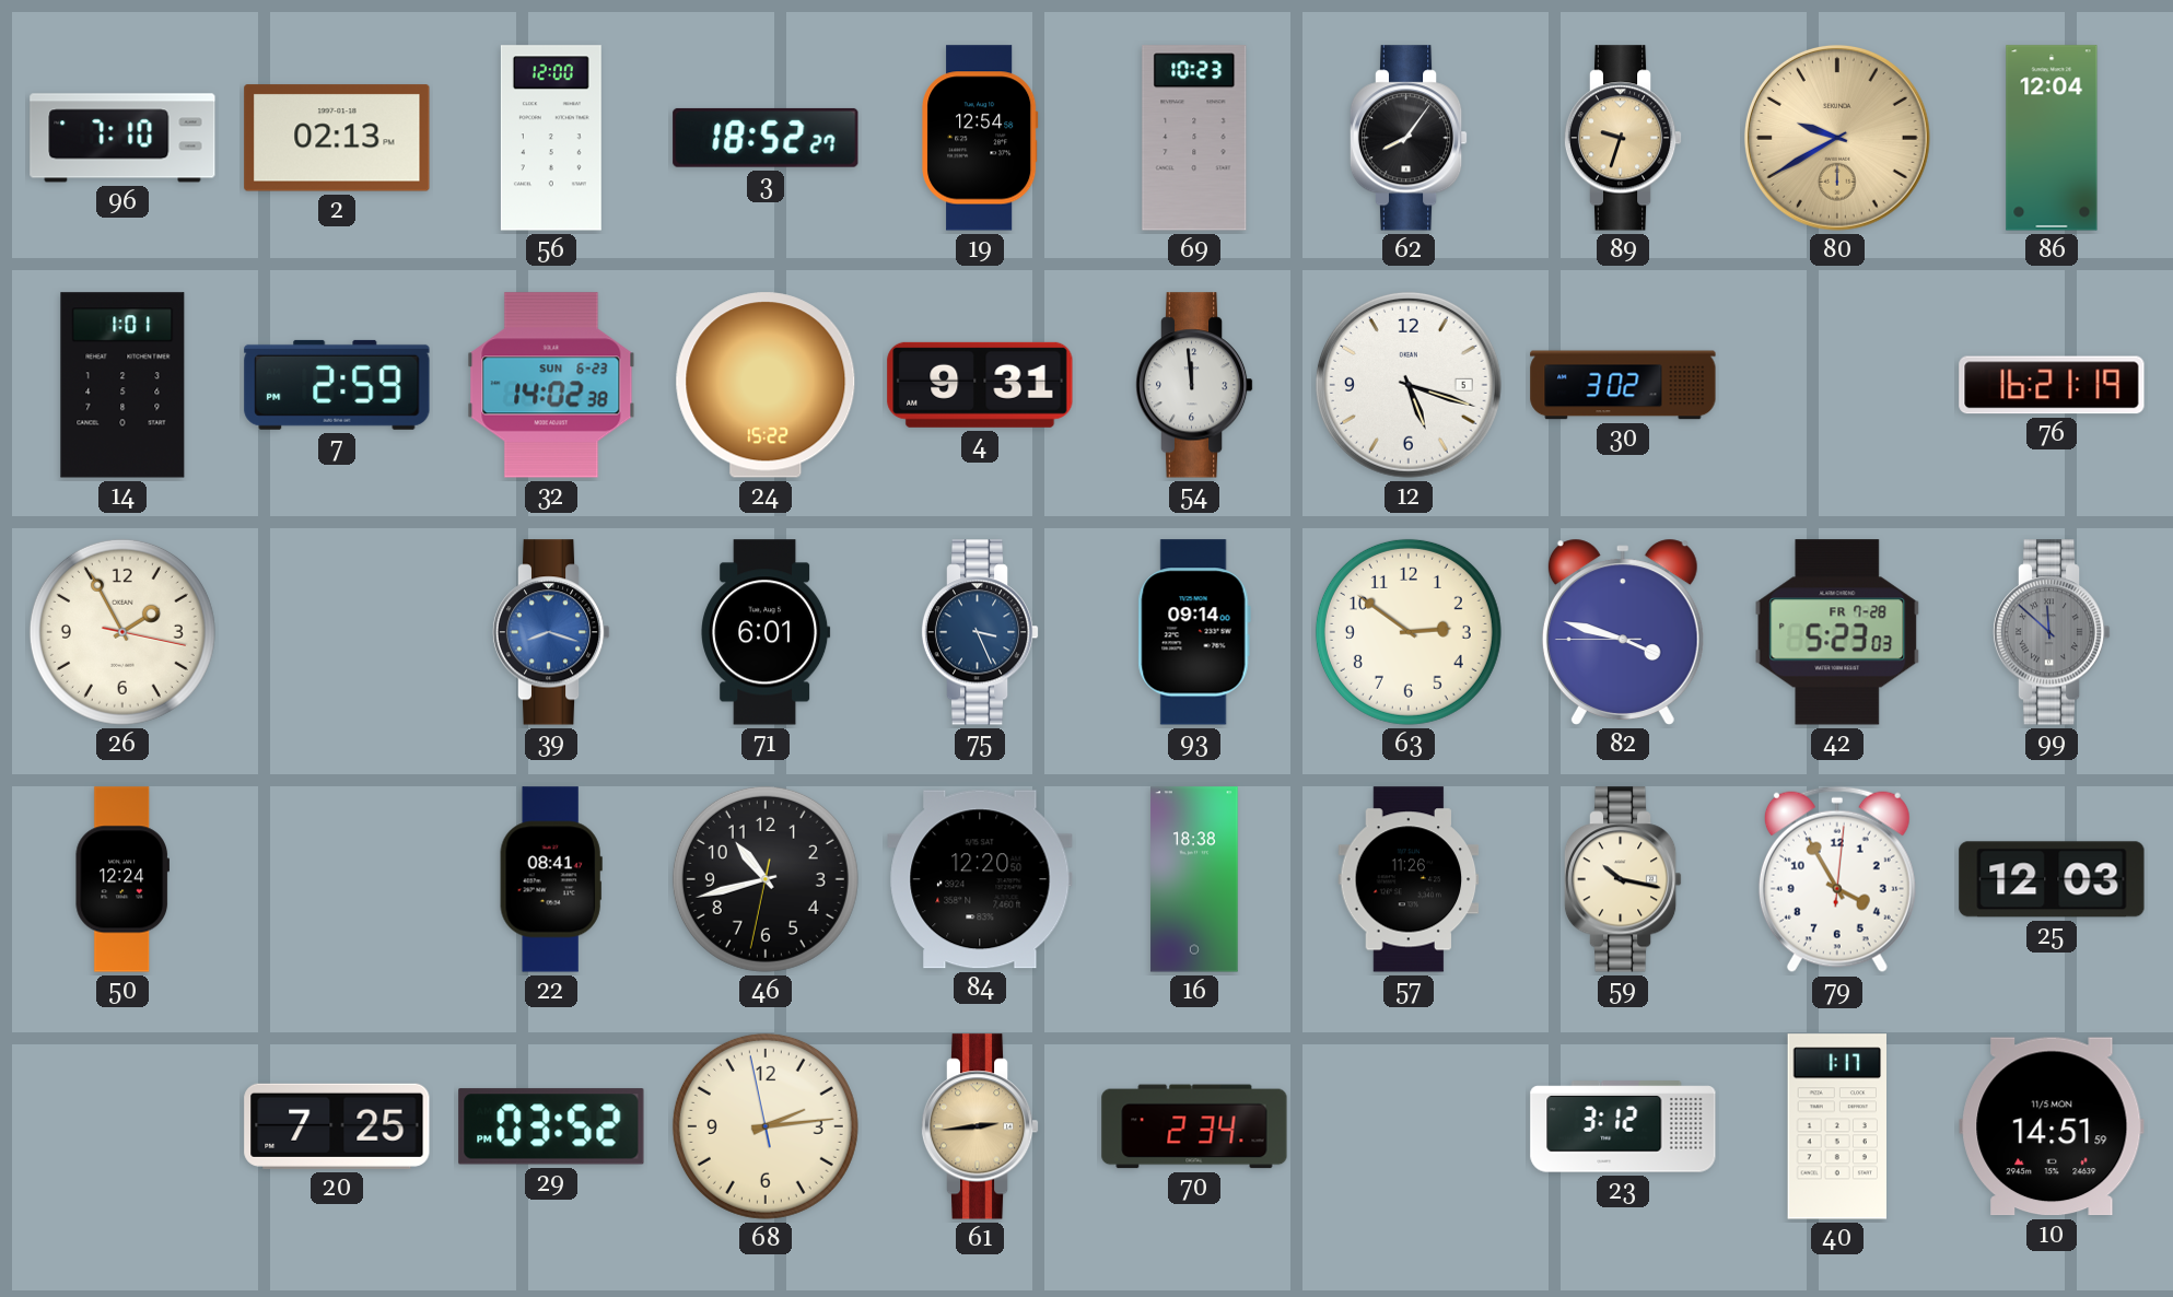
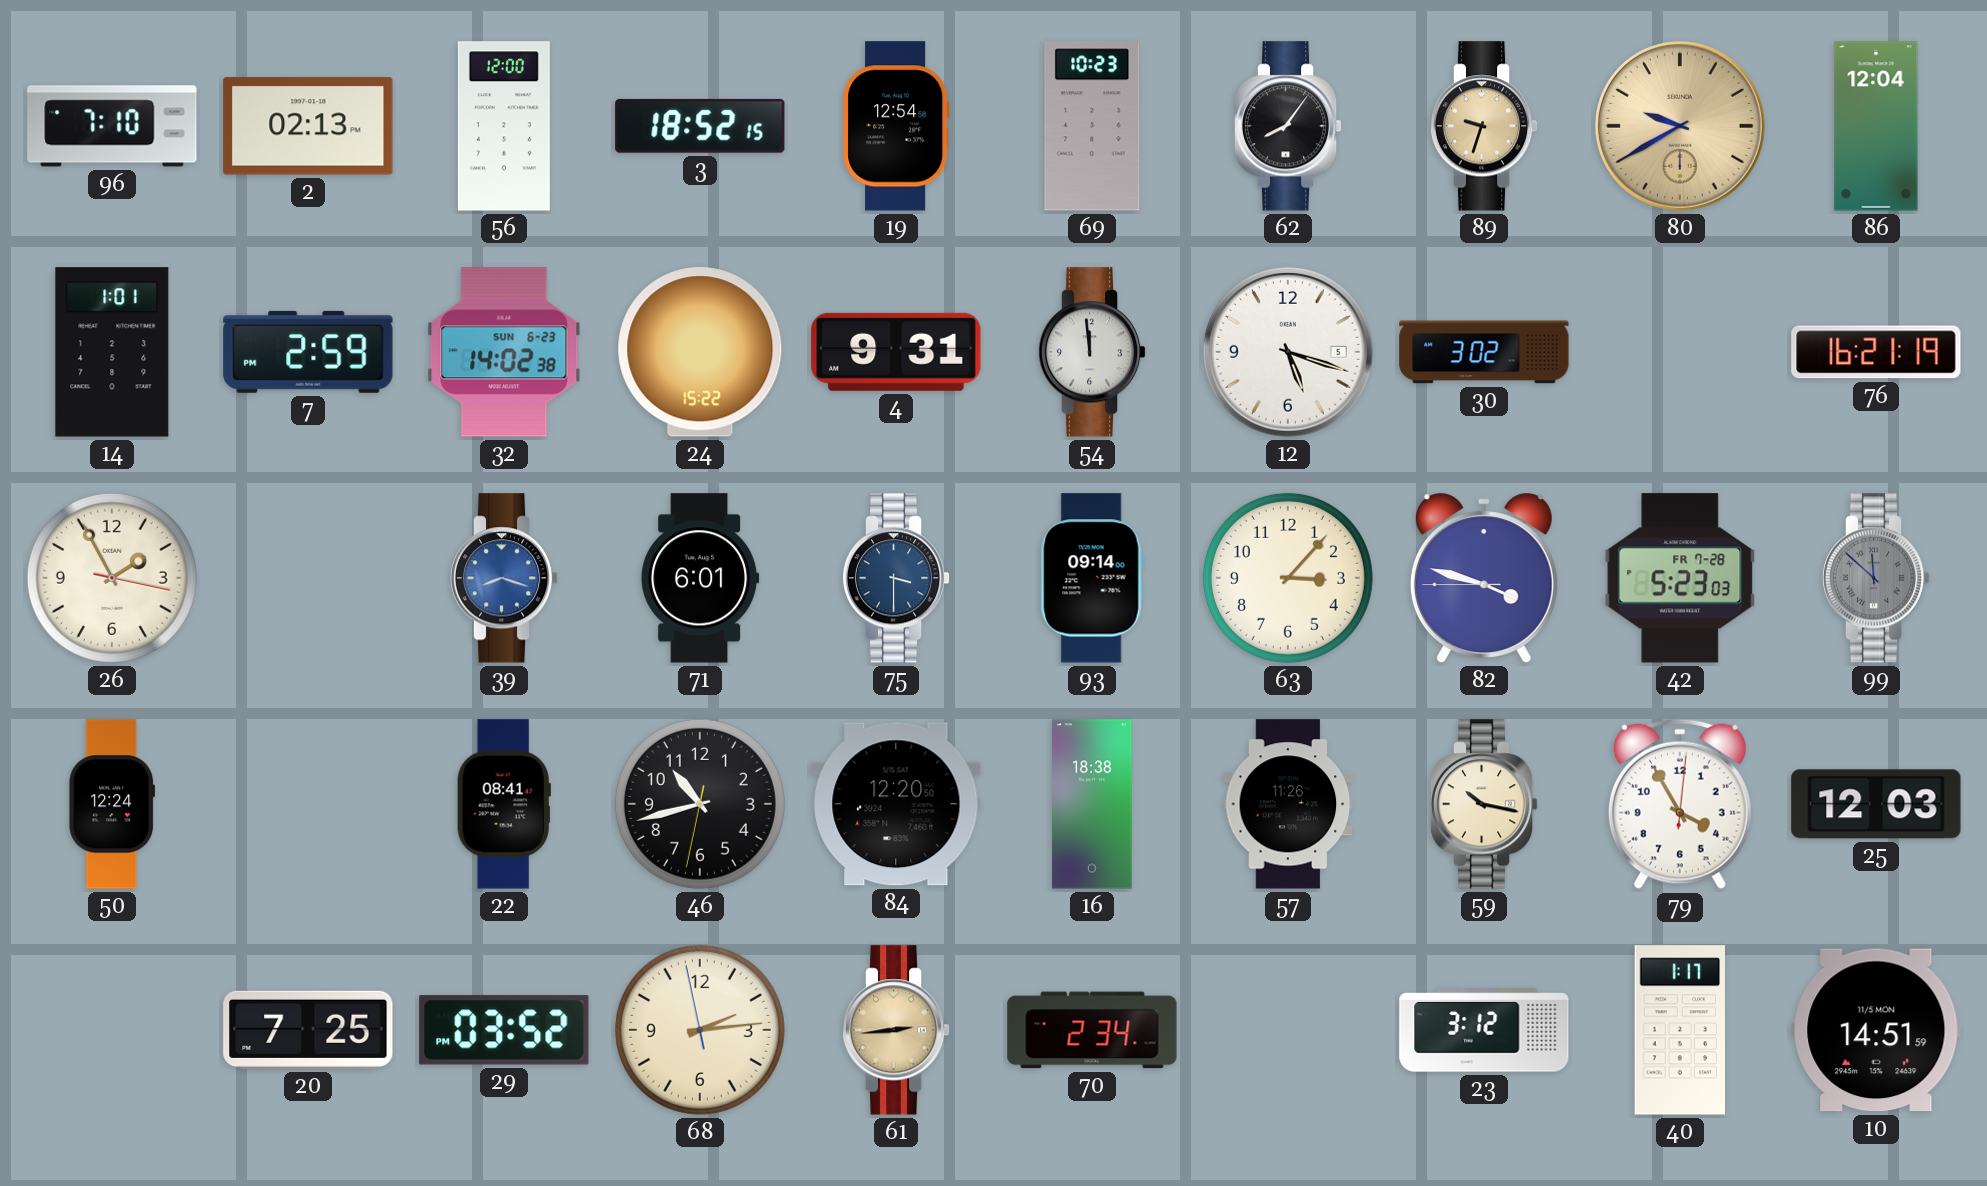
3: 18:52:27 -> 18:52:15
75: 3:26 -> 3:30
63: 2:51 -> 3:07
